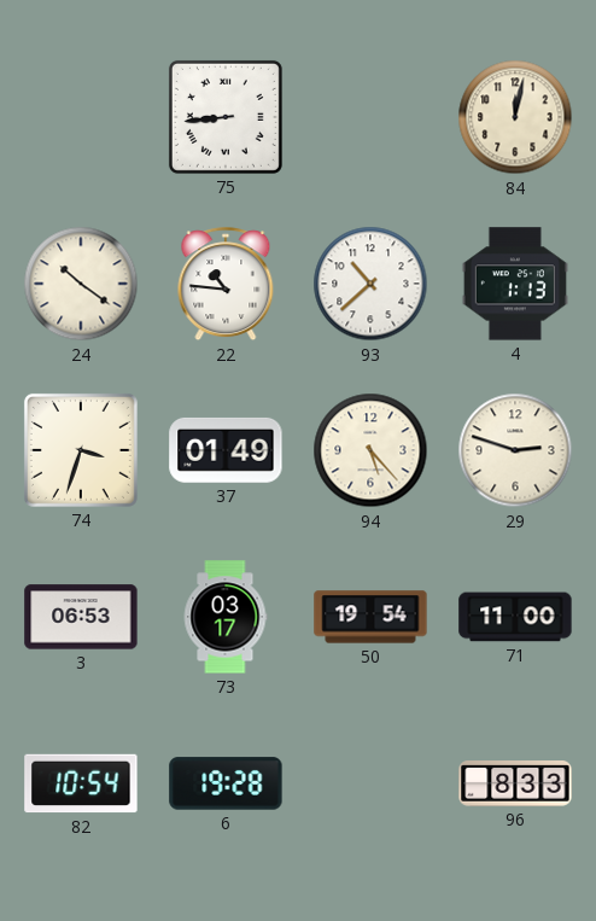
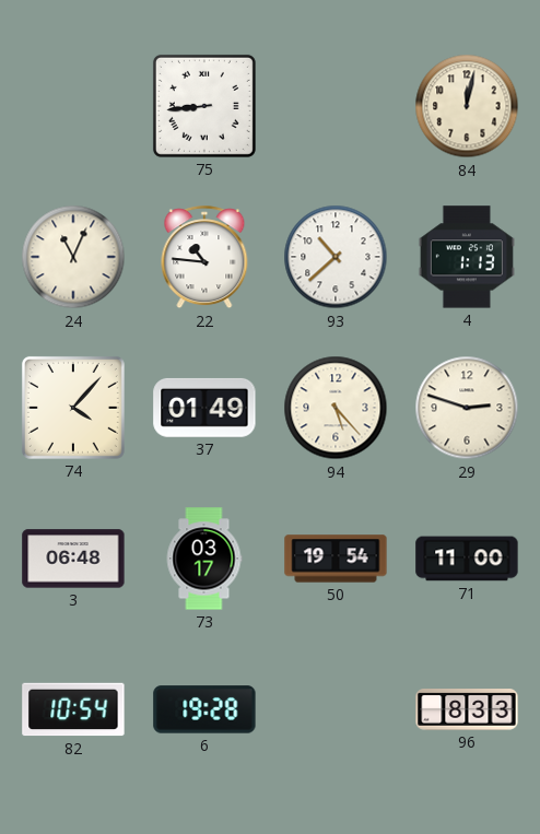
24: 10:21 -> 11:04
74: 3:33 -> 4:07
3: 06:53 -> 06:48
